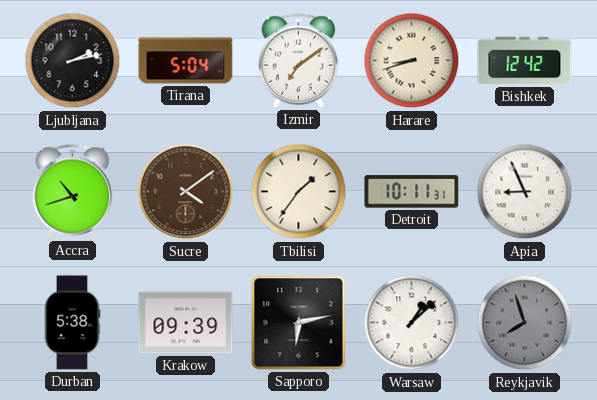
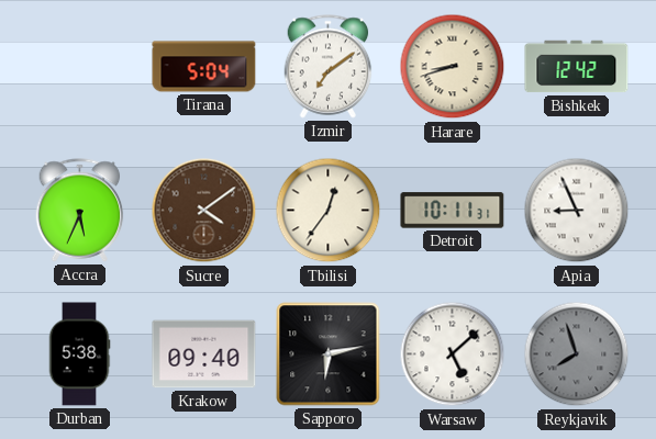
Ljubljana: 2:13 -> none
Accra: 10:42 -> 5:34
Tbilisi: 1:36 -> 12:36
Krakow: 09:39 -> 09:40
Warsaw: 1:08 -> 5:08
